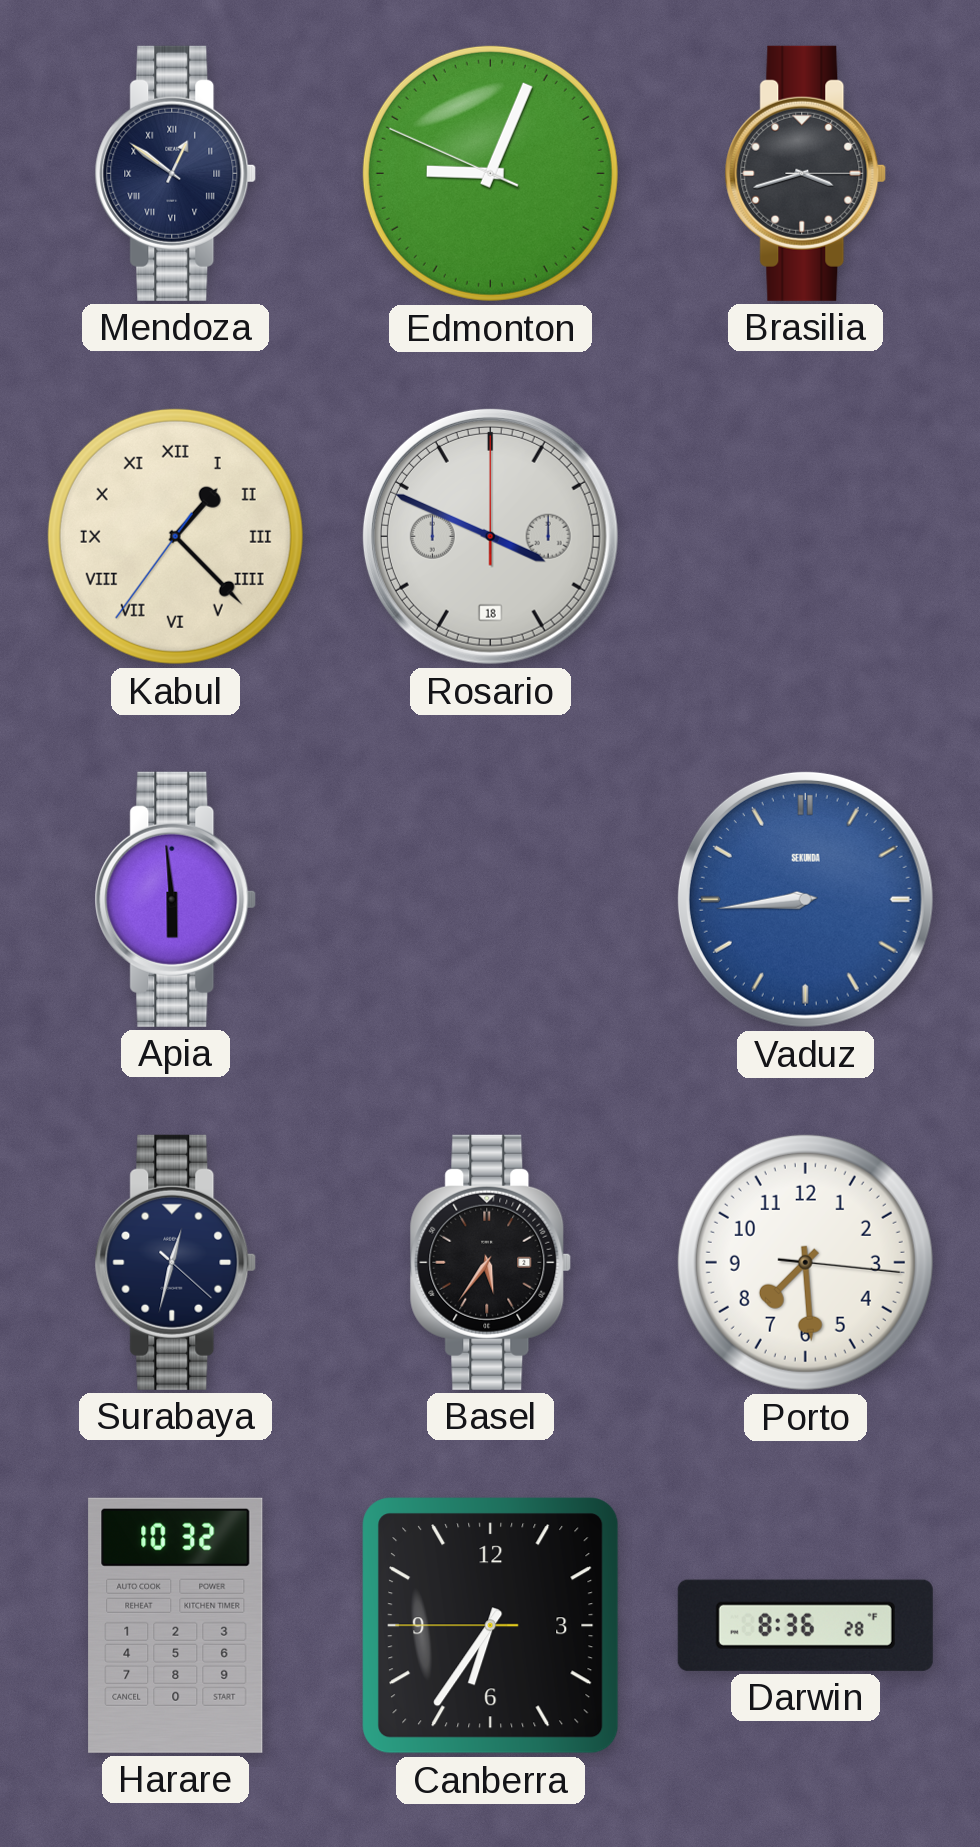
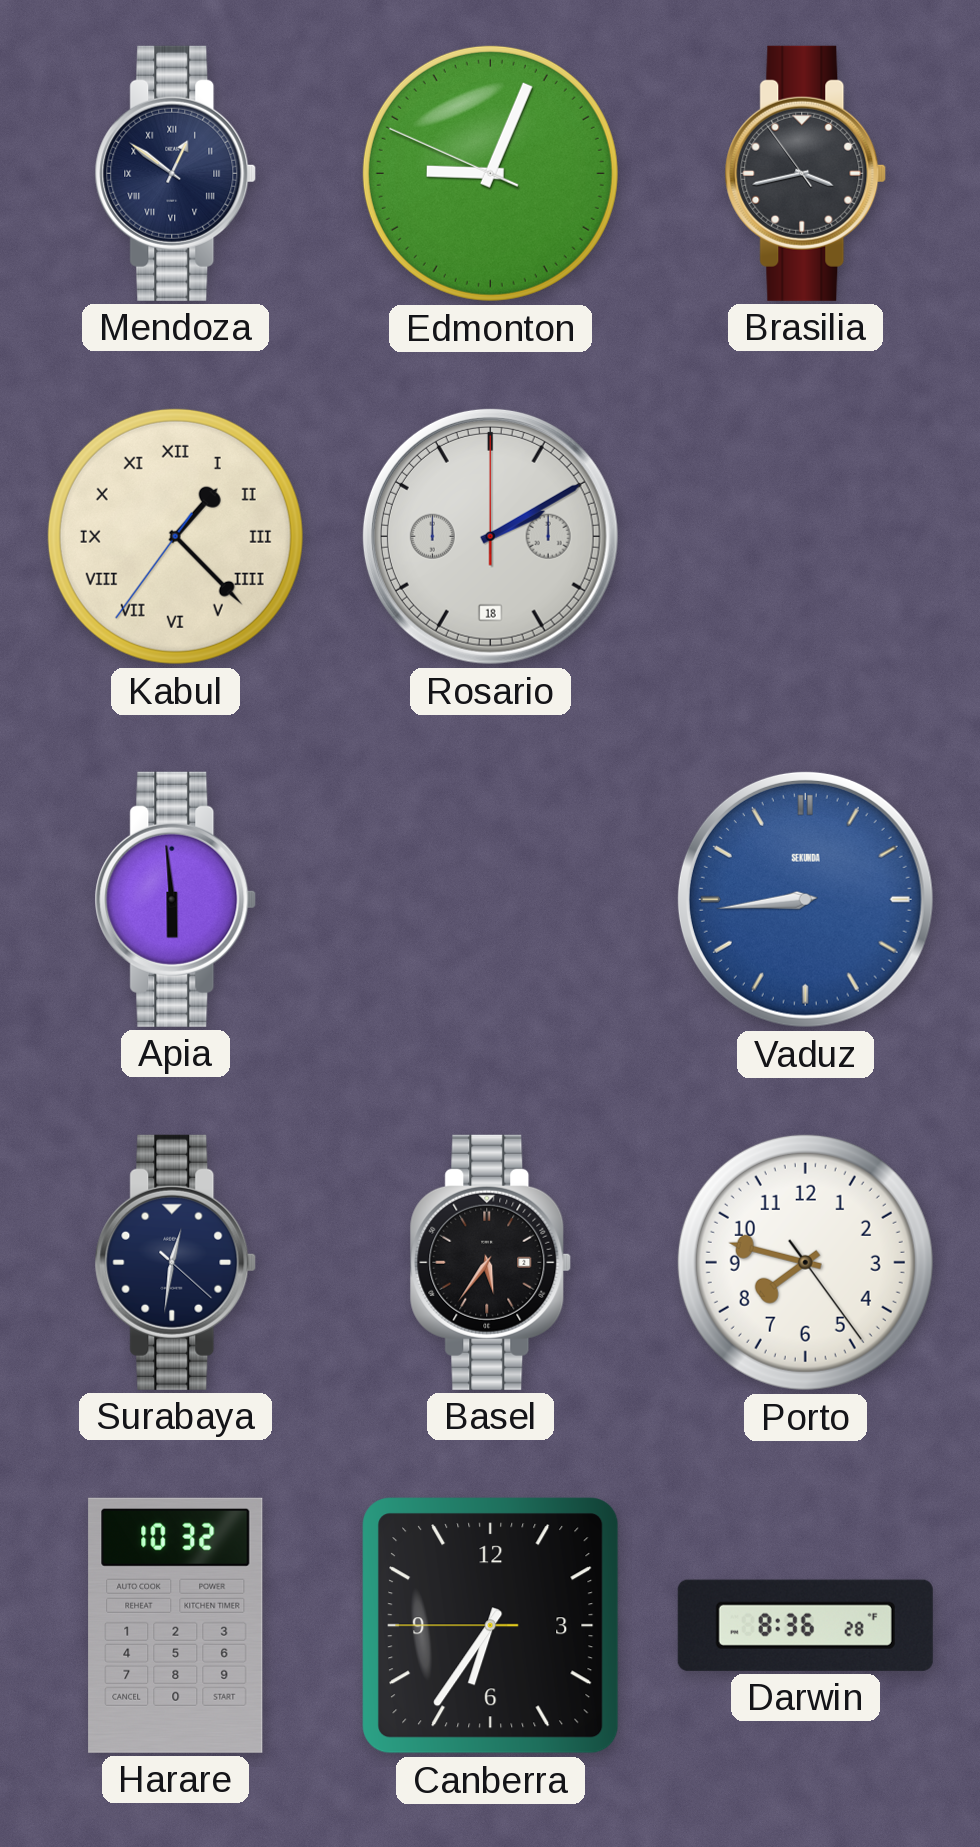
Brasilia: 3:42:15 -> 3:42:54
Rosario: 3:49 -> 2:10
Surabaya: 12:32 -> 12:31
Porto: 7:29 -> 7:47
